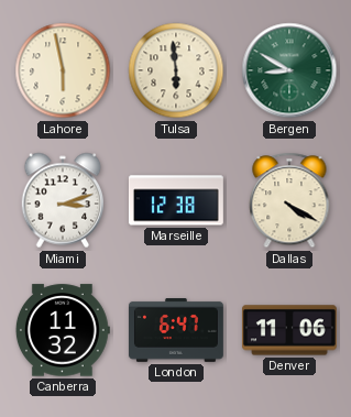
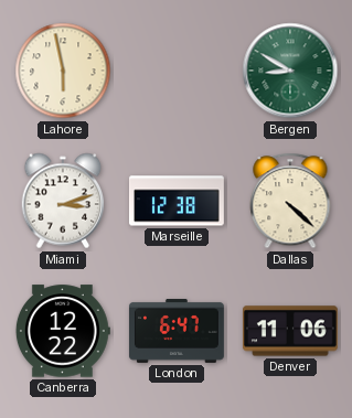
Tulsa: 5:59 -> none
Dallas: 4:20 -> 4:22
Canberra: 11:32 -> 12:22
